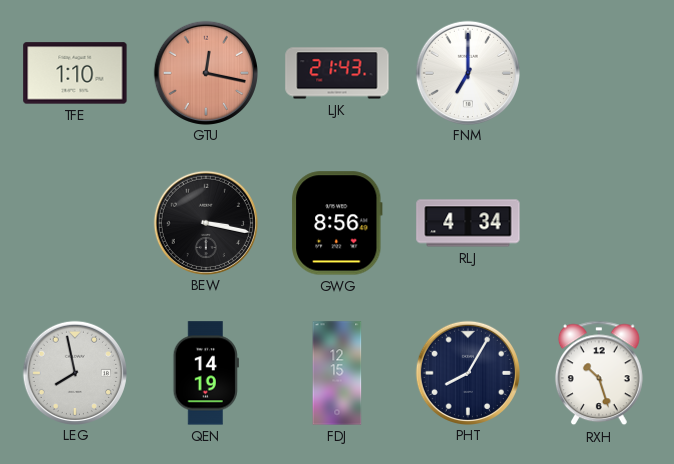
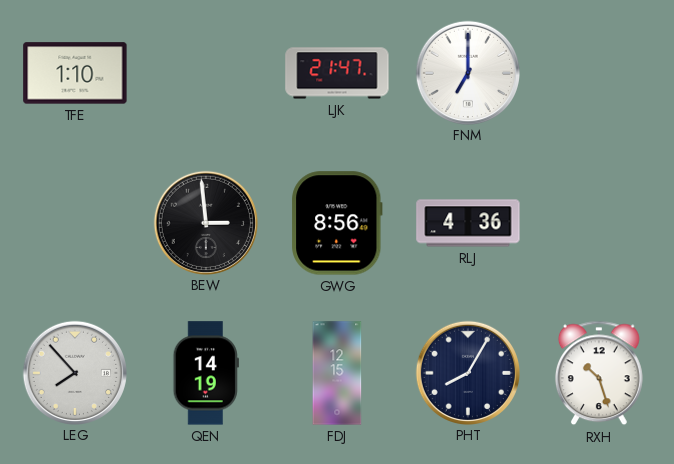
GTU: 12:17 -> none
LJK: 21:43 -> 21:47
BEW: 3:17 -> 2:59
RLJ: 4:34 -> 4:36
LEG: 7:58 -> 7:53
